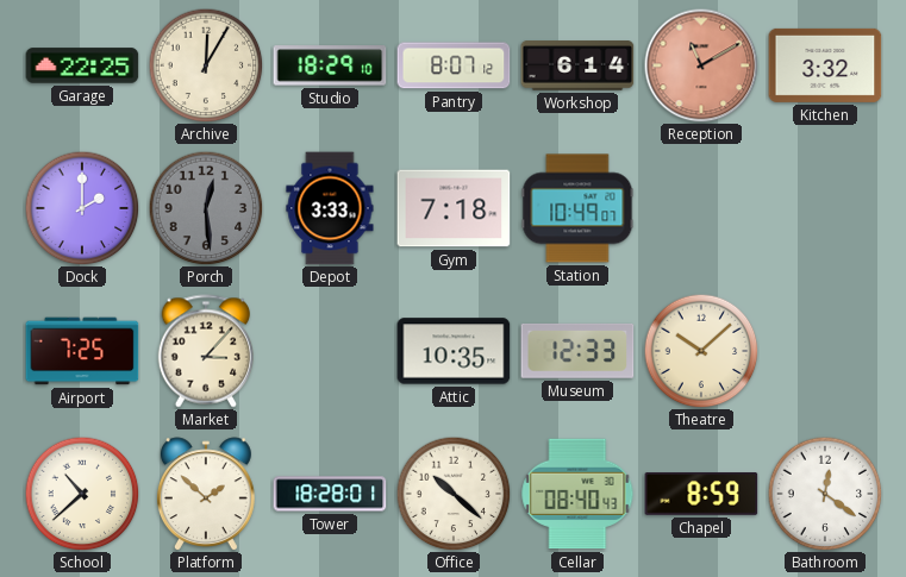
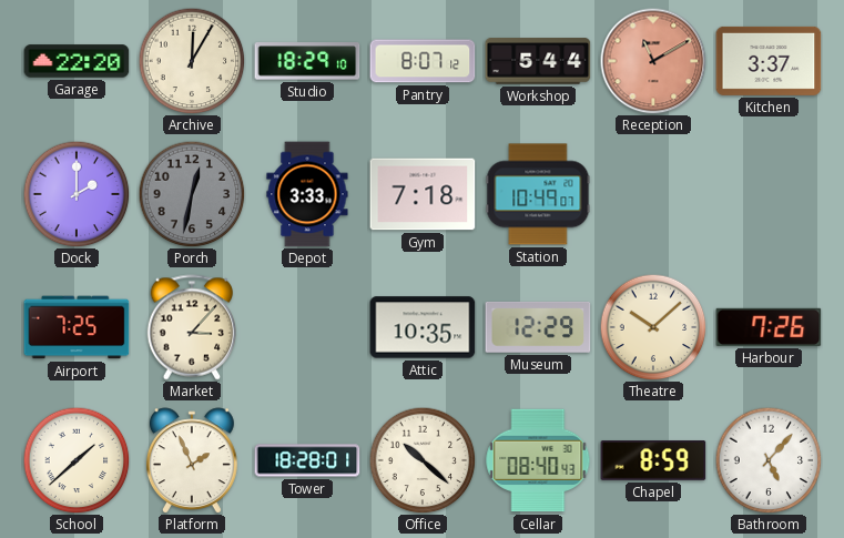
Garage: 22:25 -> 22:20
Workshop: 6:14 -> 5:44
Kitchen: 3:32 -> 3:37
Porch: 12:29 -> 12:32
Museum: 12:33 -> 12:29
Harbour: none -> 7:26
School: 10:38 -> 1:38
Platform: 1:52 -> 1:56
Bathroom: 12:21 -> 5:07
